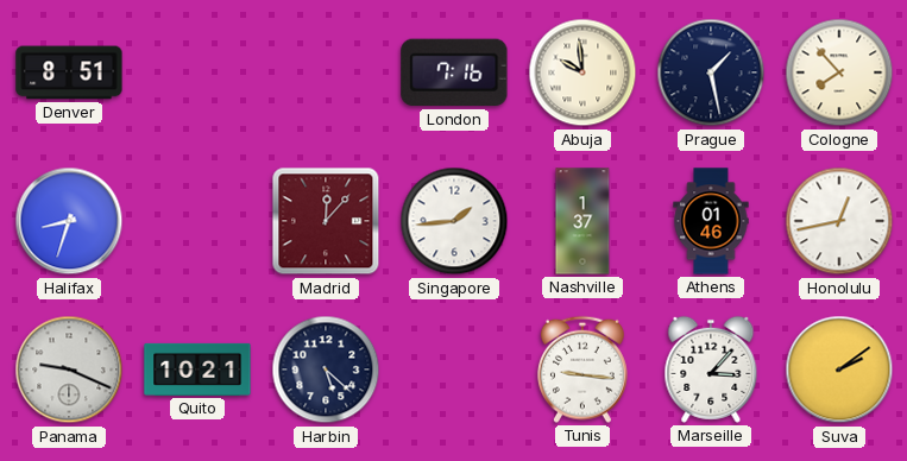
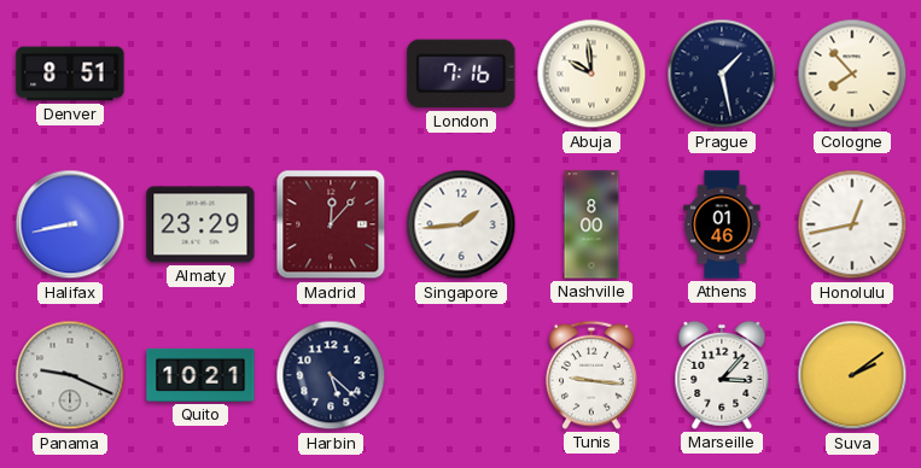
Halifax: 8:33 -> 8:43
Almaty: none -> 23:29
Nashville: 1:37 -> 8:00
